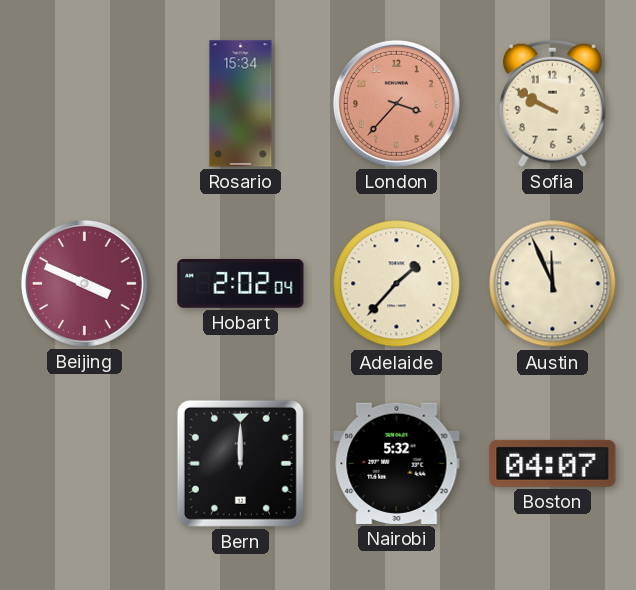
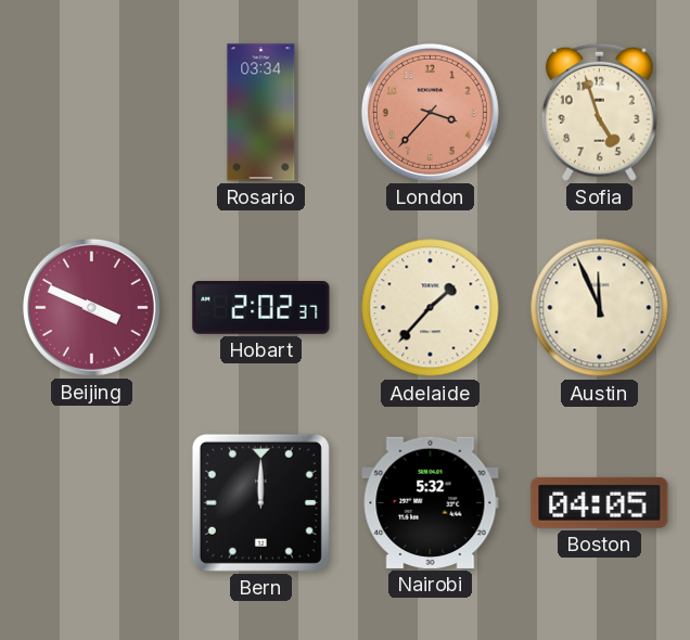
Rosario: 15:34 -> 03:34
Sofia: 9:50 -> 4:57
Hobart: 2:02:04 -> 2:02:37
Boston: 04:07 -> 04:05
